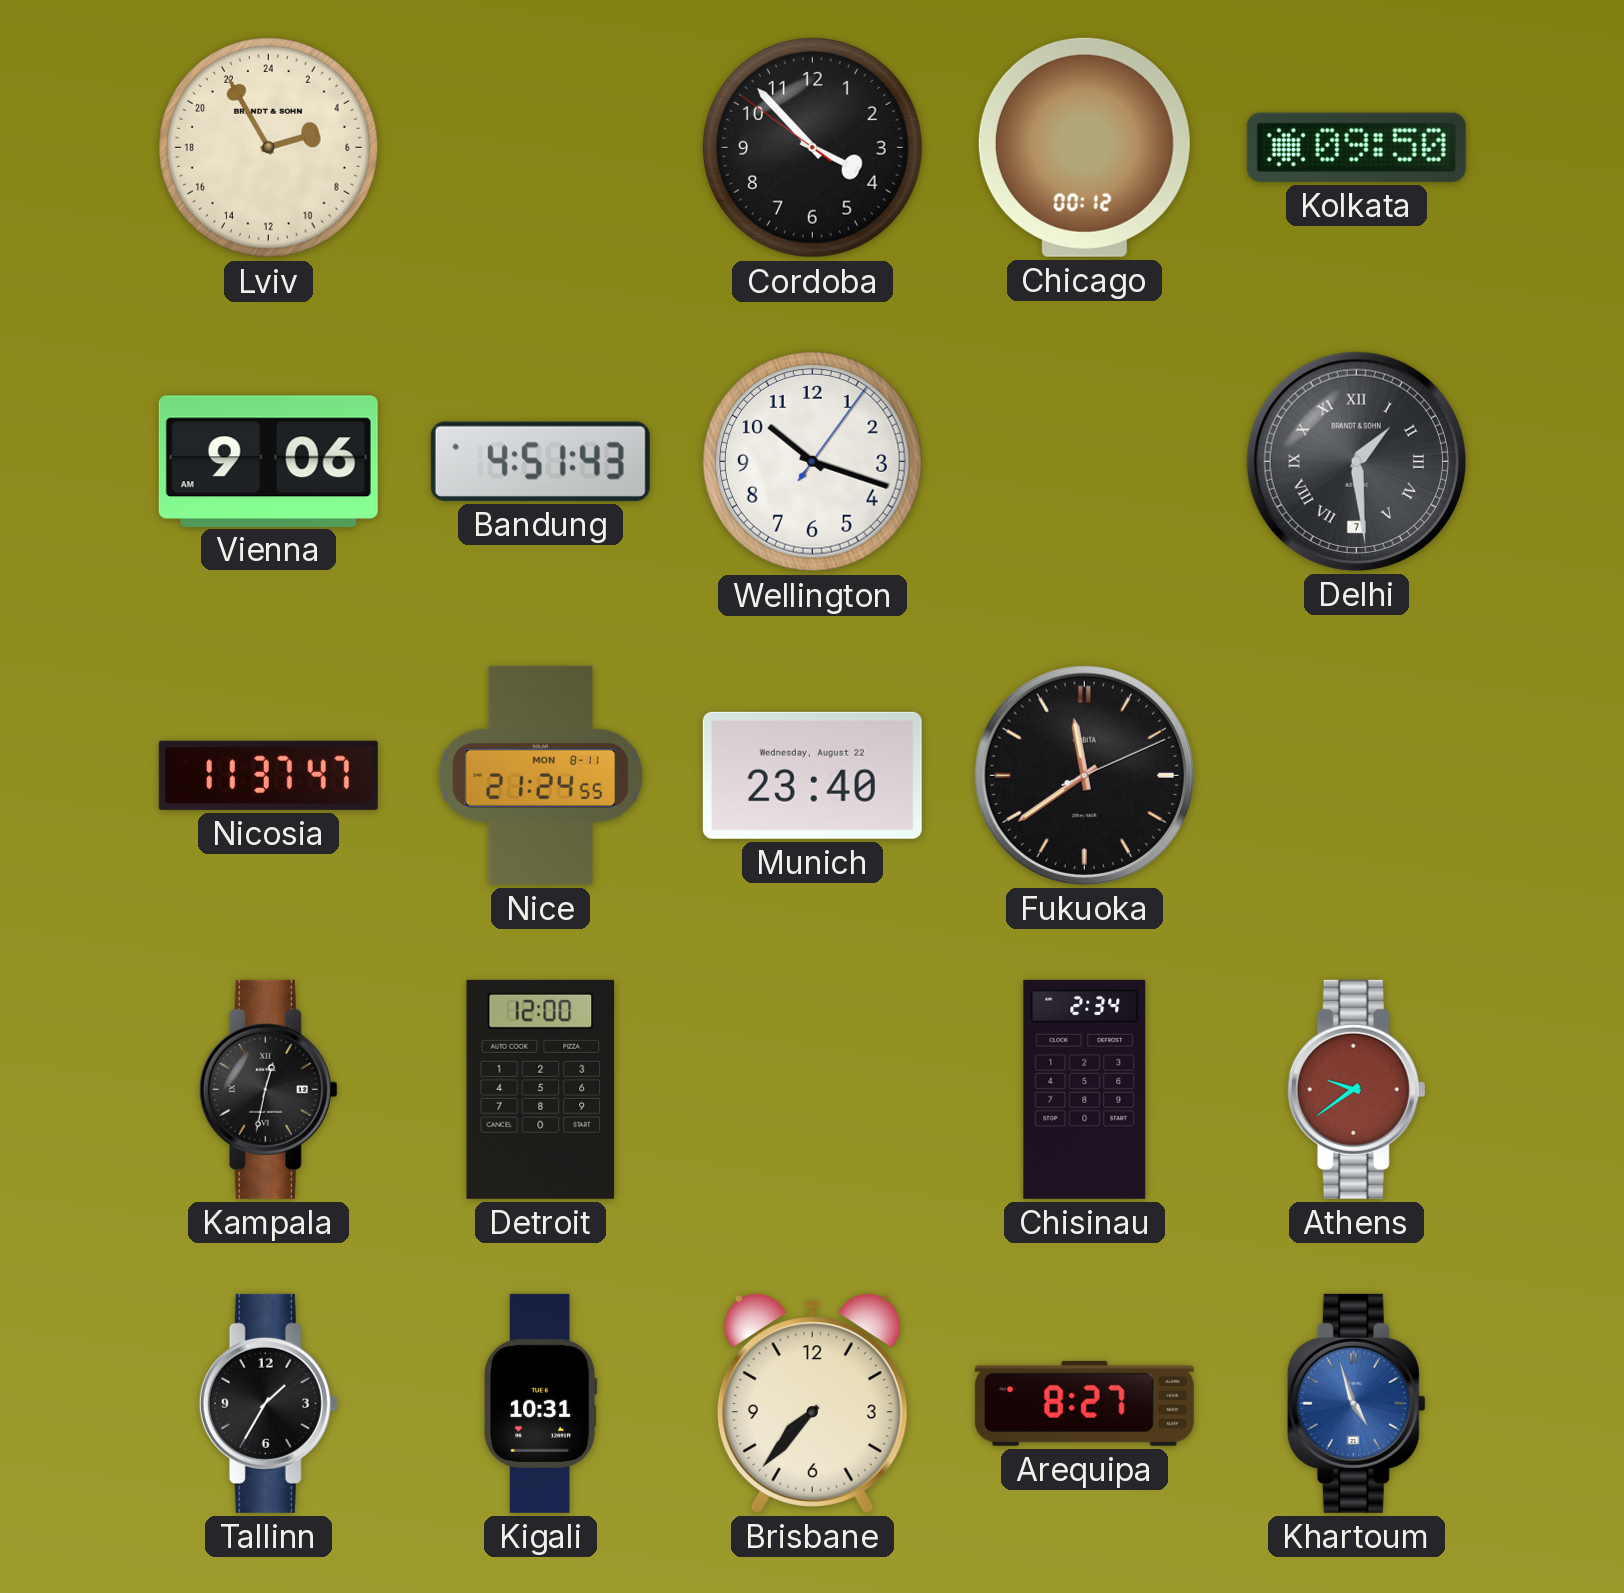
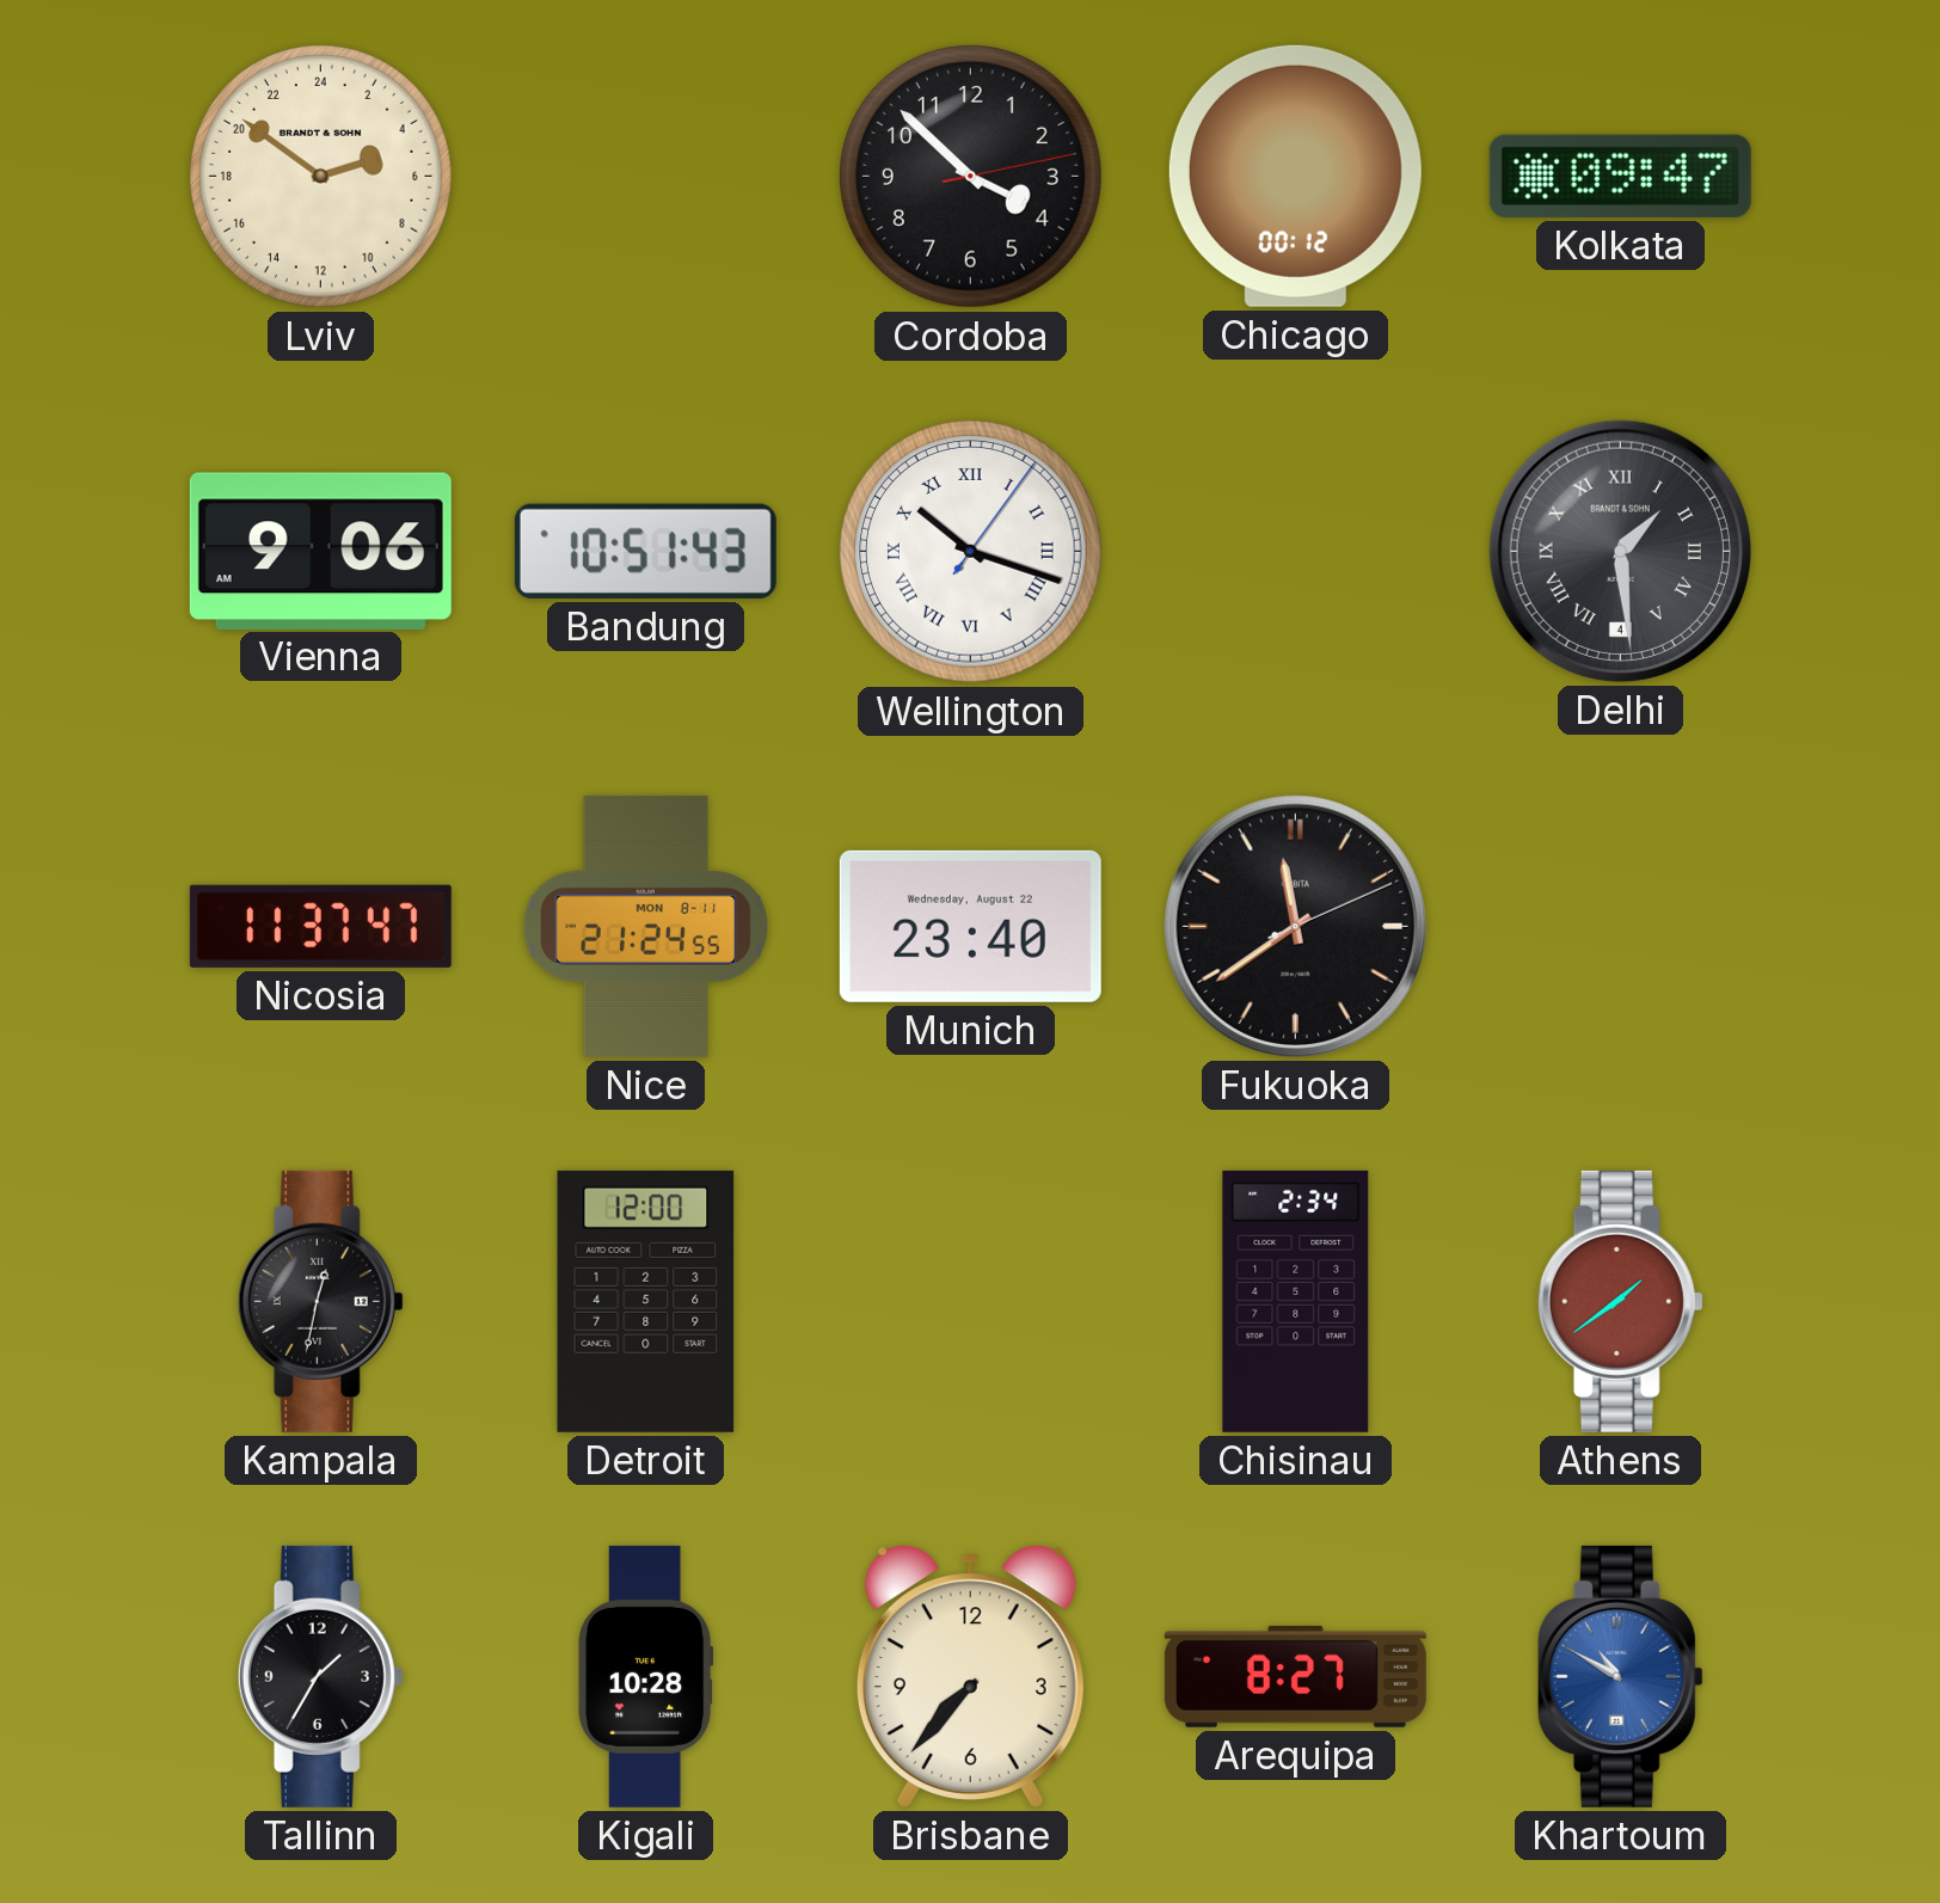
Lviv: 4:55 -> 4:51
Cordoba: 3:52:51 -> 3:52:13
Kolkata: 09:50 -> 09:47
Bandung: 4:51 -> 10:51
Wellington numerals: Arabic -> Roman
Delhi date: 7 -> 4
Athens: 9:39 -> 1:39
Kigali: 10:31 -> 10:28
Khartoum: 4:57 -> 10:50
